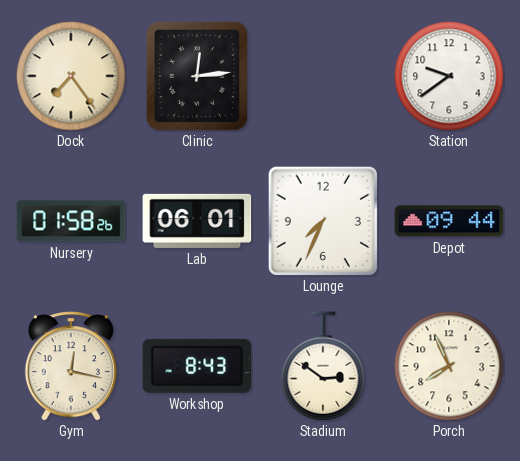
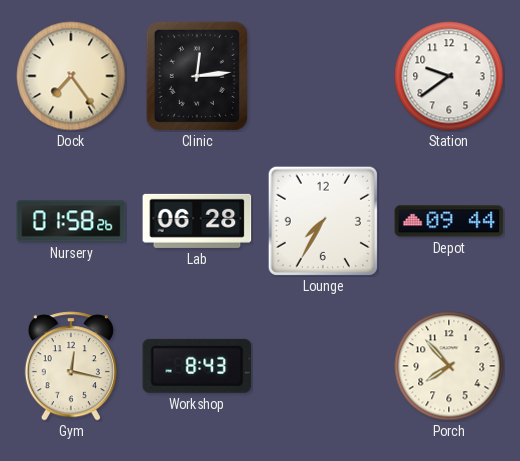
Lab: 06:01 -> 06:28
Lounge: 7:34 -> 7:35
Stadium: 2:51 -> none
Porch: 7:56 -> 7:53
